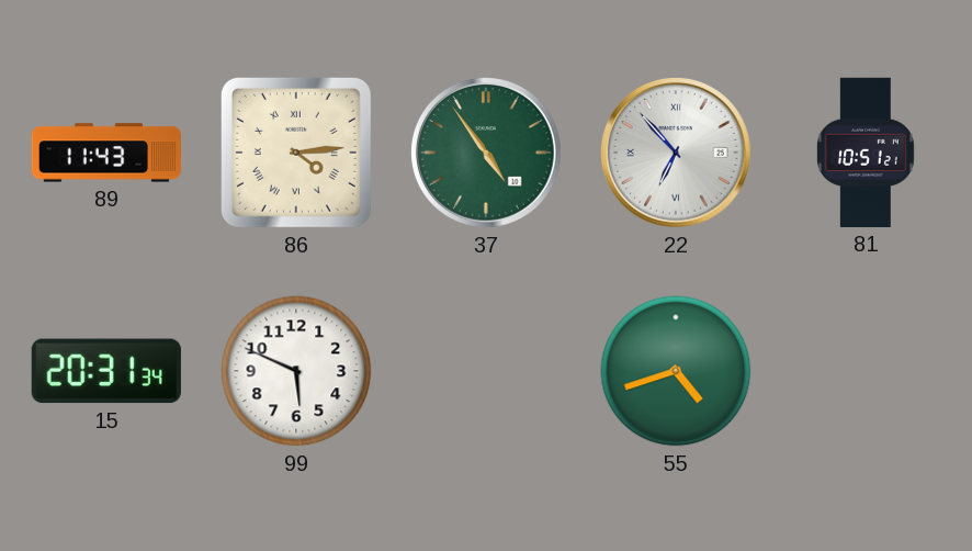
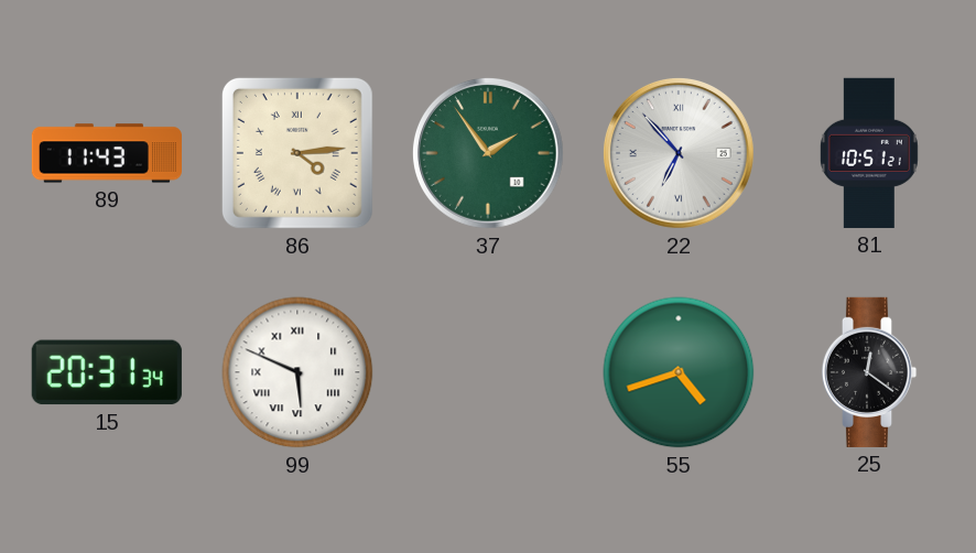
37: 4:54 -> 1:54
99 numerals: Arabic -> Roman
25: none -> 12:21
